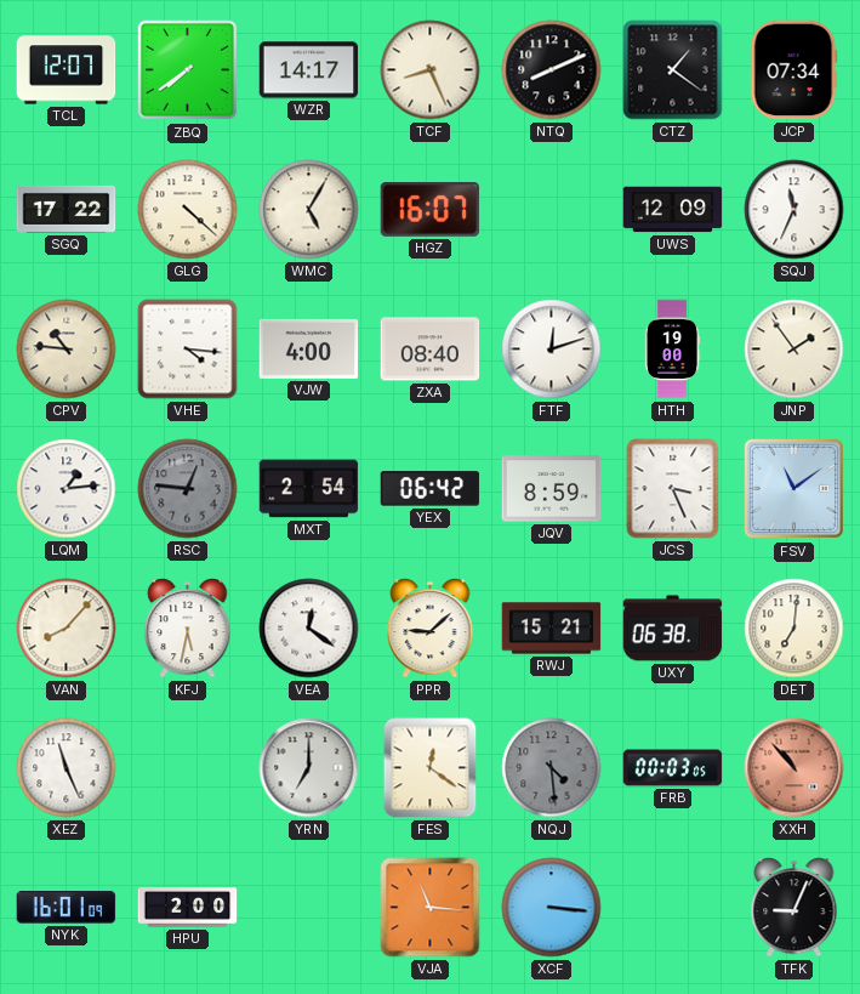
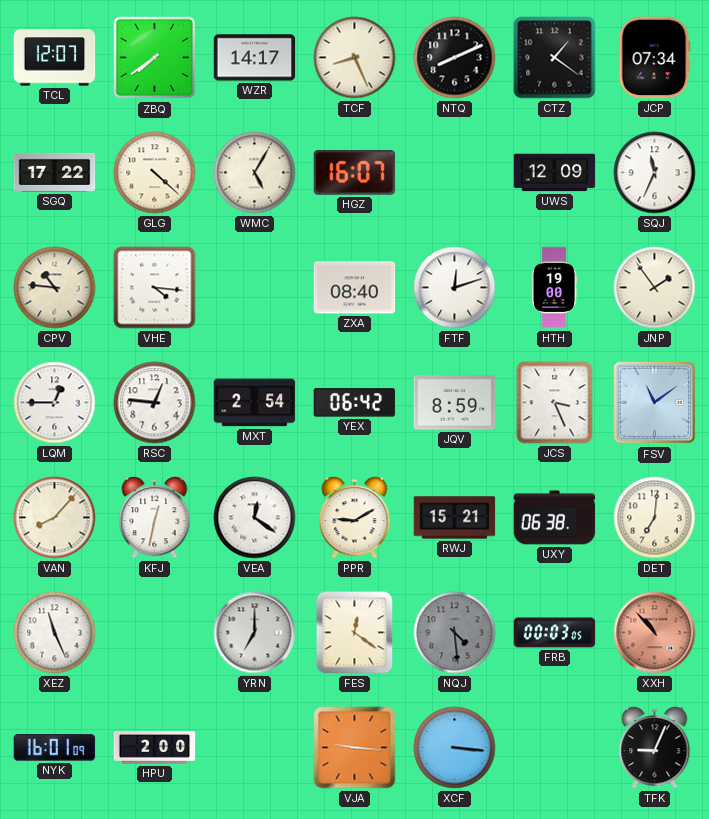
VJW: 4:00 -> none
LQM: 1:14 -> 12:45
RSC dial: grey -> white
KFJ: 5:32 -> 12:32
PPR: 9:08 -> 9:10
VJA: 11:16 -> 9:16
